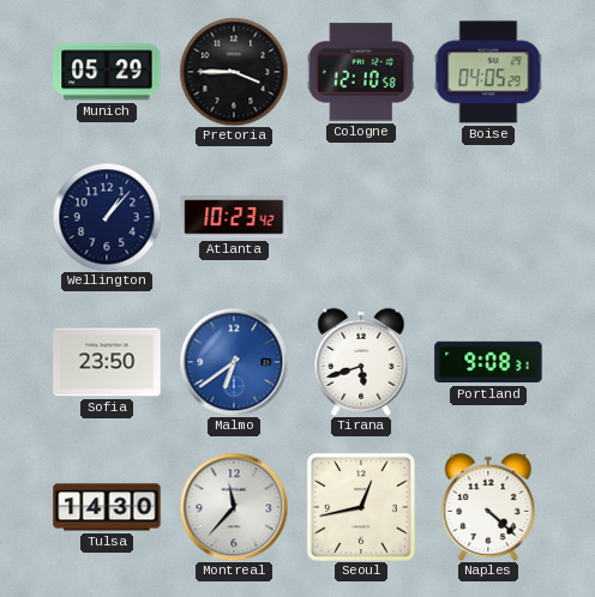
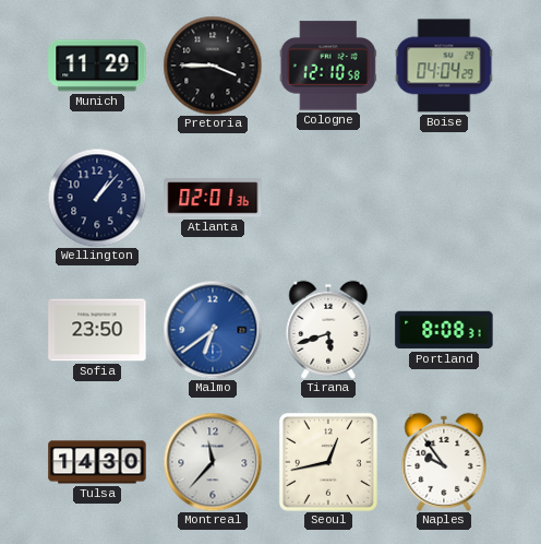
Munich: 05:29 -> 11:29
Boise: 04:05 -> 04:04
Atlanta: 10:23 -> 02:01
Portland: 9:08 -> 8:08
Naples: 4:22 -> 9:54
